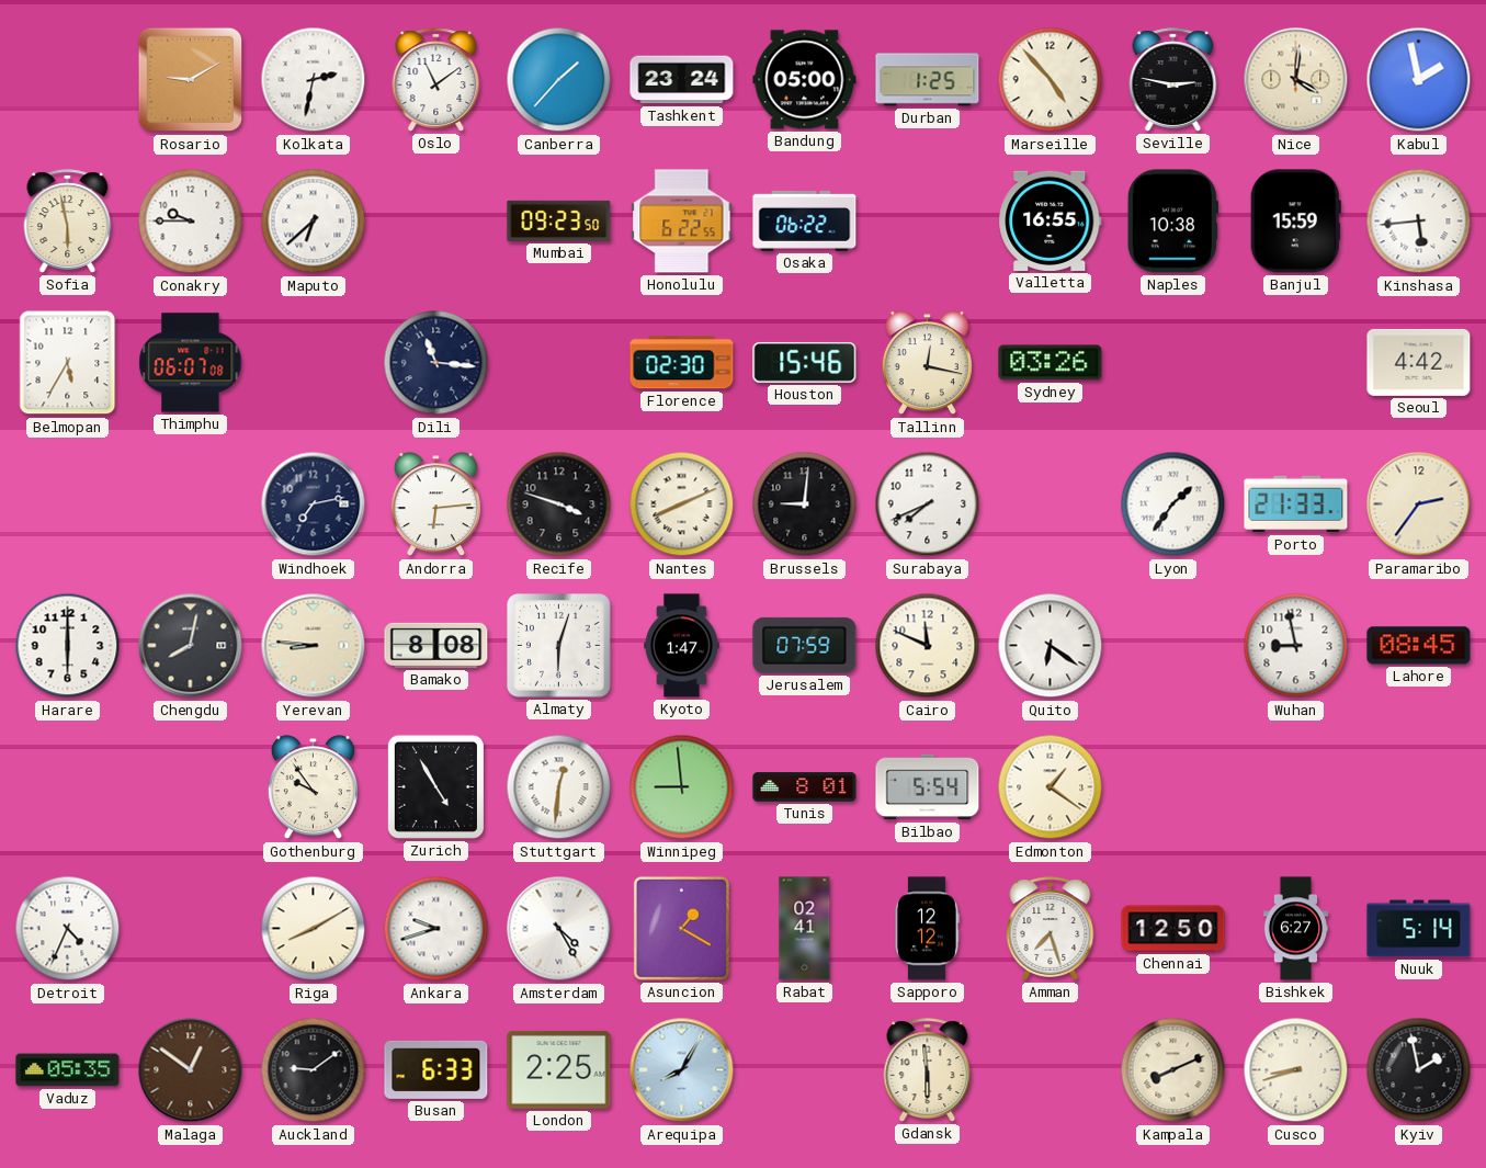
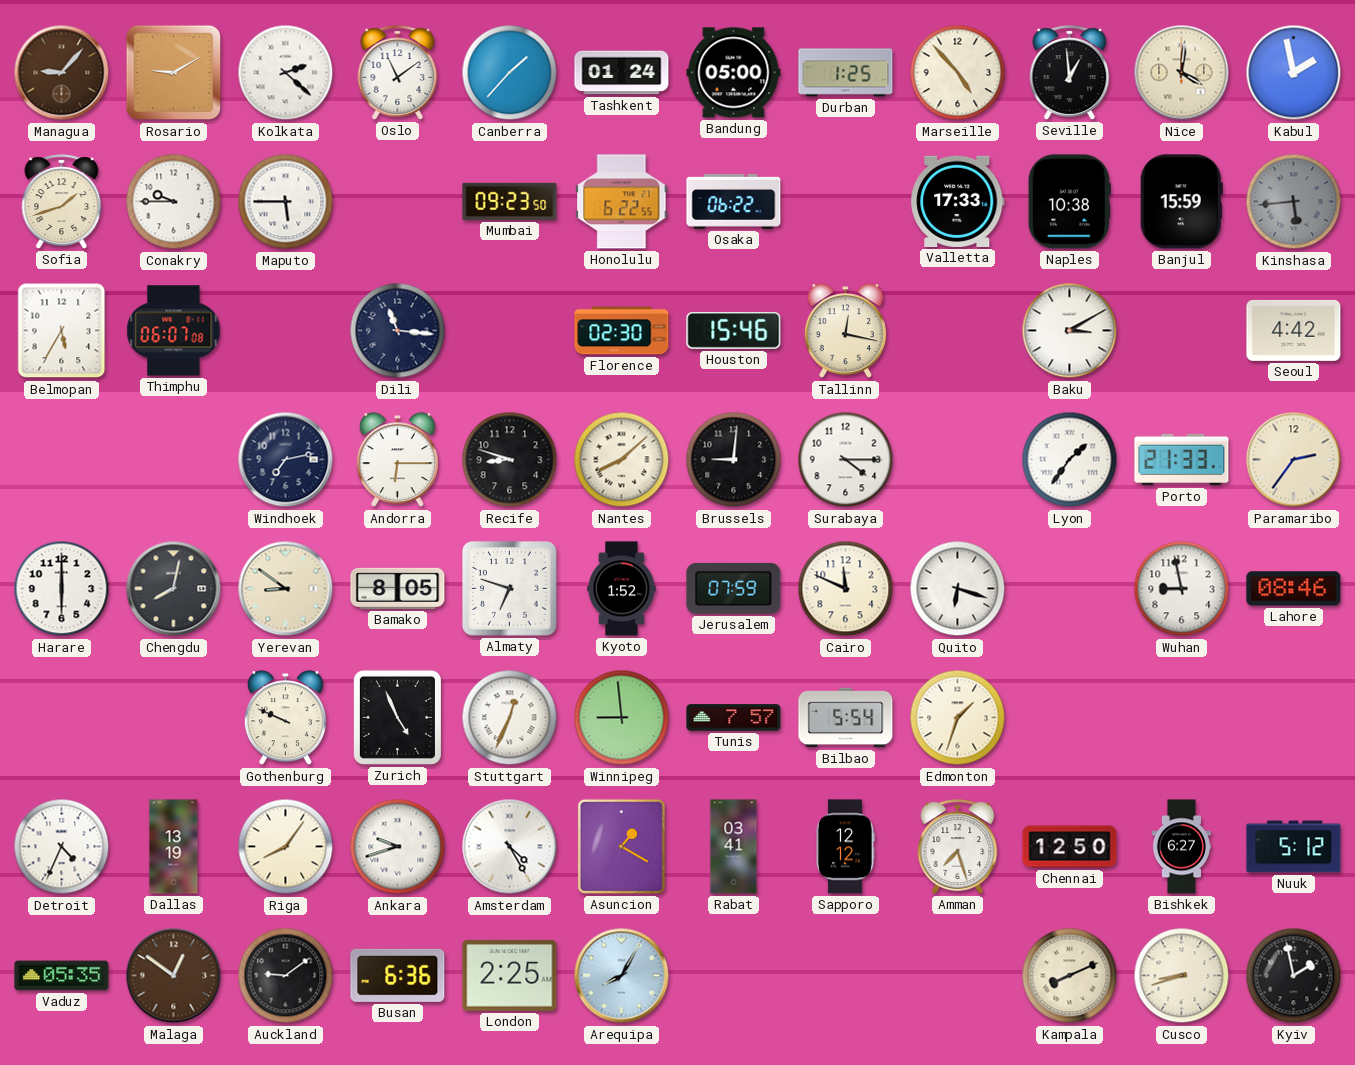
Managua: none -> 9:07
Kolkata: 2:32 -> 2:22
Tashkent: 23:24 -> 01:24
Seville: 2:47 -> 12:59
Sofia: 5:58 -> 1:42
Maputo: 6:38 -> 5:45
Valletta: 16:55 -> 17:33
Kinshasa dial: white -> grey
Sydney: 03:26 -> none
Baku: none -> 3:10
Andorra: 6:14 -> 6:15
Recife: 3:48 -> 8:48
Nantes: 8:11 -> 8:08
Surabaya: 7:41 -> 4:15
Yerevan: 8:46 -> 8:51
Bamako: 8:08 -> 8:05
Almaty: 6:03 -> 6:48
Kyoto: 1:47 -> 1:52
Quito: 6:21 -> 6:18
Lahore: 08:45 -> 08:46
Gothenburg: 9:54 -> 9:49
Zurich: 4:55 -> 4:56
Stuttgart: 12:31 -> 12:34
Tunis: 8:01 -> 7:57
Edmonton: 1:21 -> 1:33
Dallas: none -> 13:19
Riga: 8:10 -> 8:06
Rabat: 02:41 -> 03:41
Nuuk: 5:14 -> 5:12
Busan: 6:33 -> 6:36
Gdansk: 5:59 -> none
